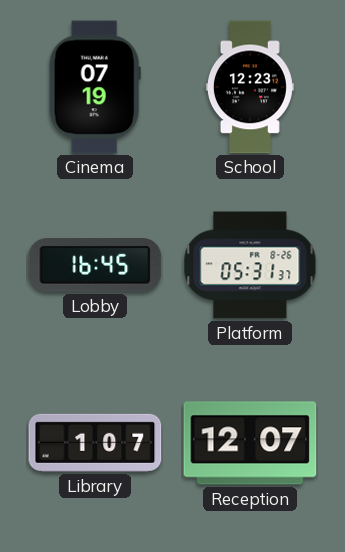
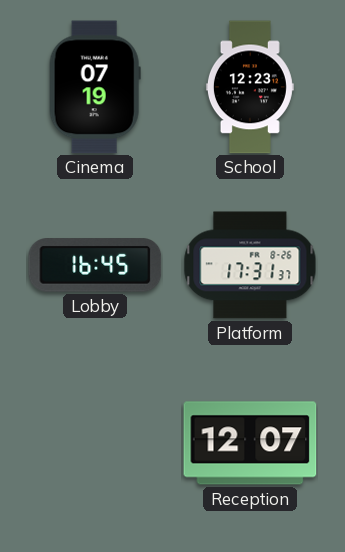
Platform: 05:31 -> 17:31
Library: 1:07 -> none
